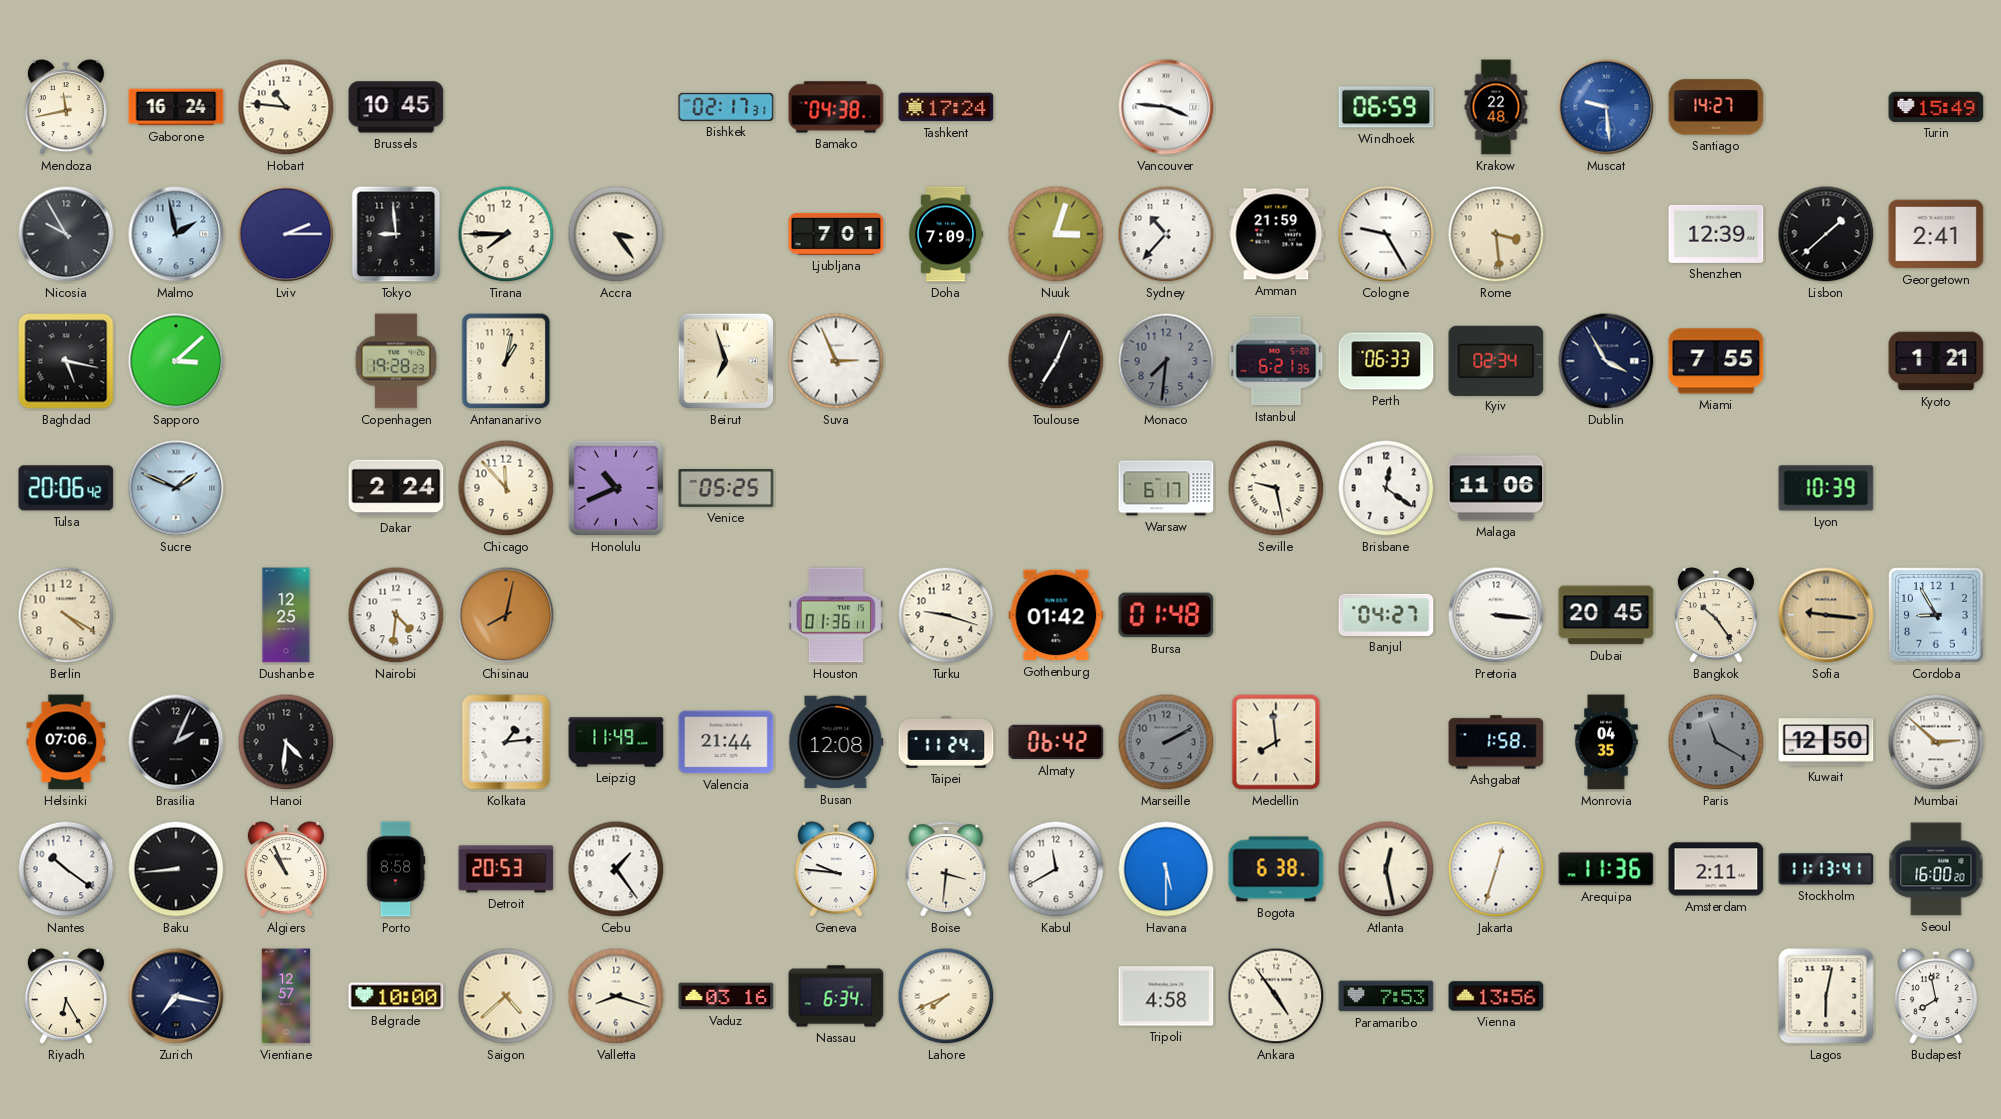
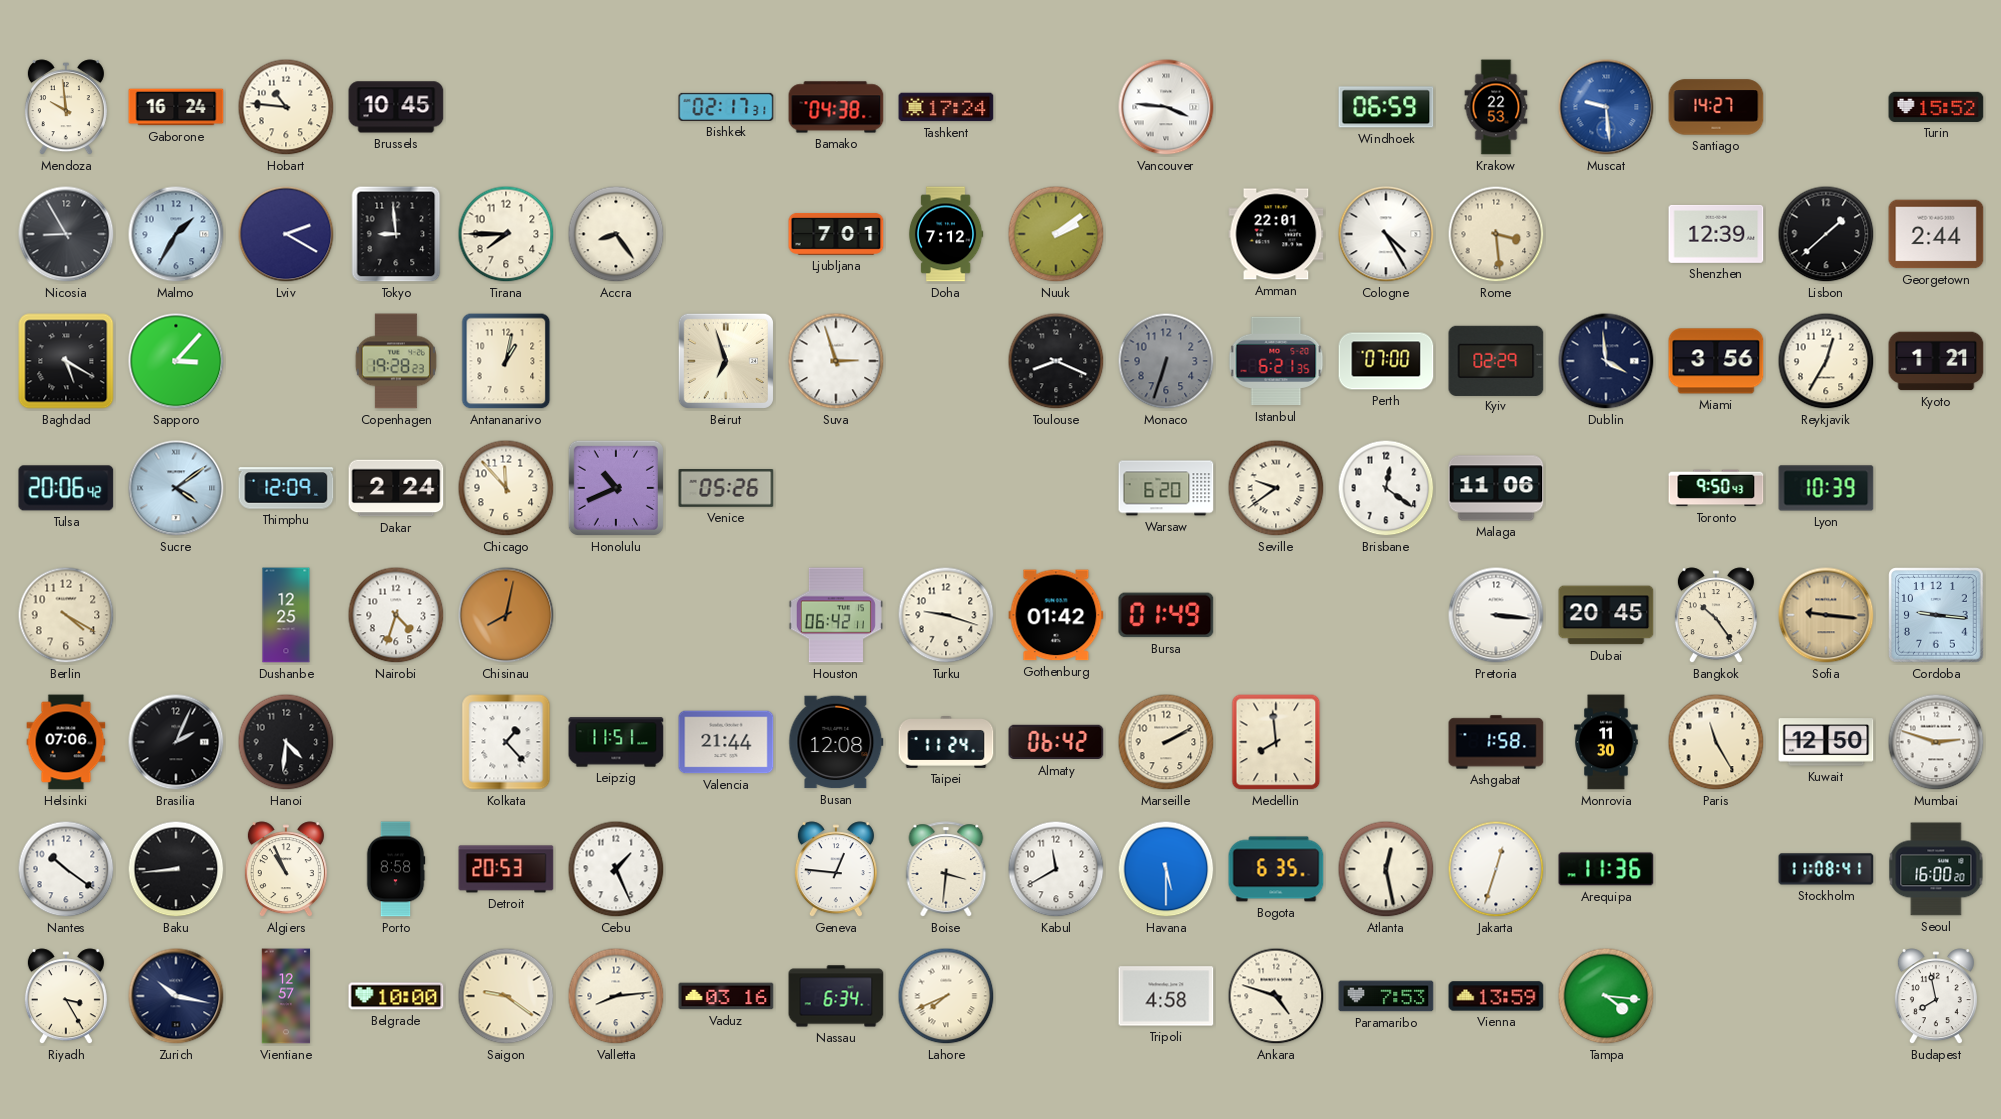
Mendoza: 11:43 -> 9:59
Krakow: 22:48 -> 22:53
Turin: 15:49 -> 15:52
Nicosia: 9:55 -> 8:55
Malmo: 1:58 -> 1:35
Lviv: 2:15 -> 2:20
Accra: 3:24 -> 8:24
Doha: 7:09 -> 7:12
Nuuk: 3:03 -> 2:09
Sydney: 10:37 -> none
Amman: 21:59 -> 22:01
Cologne: 9:25 -> 4:25
Georgetown: 2:41 -> 2:44
Baghdad: 5:17 -> 5:20
Sapporo: 3:08 -> 3:07
Suva: 2:56 -> 2:57
Toulouse: 7:04 -> 8:19
Monaco: 7:31 -> 6:33
Perth: 06:33 -> 07:00
Kyiv: 02:34 -> 02:29
Dublin: 3:55 -> 3:59
Miami: 7:55 -> 3:56
Reykjavik: none -> 12:35
Sucre: 1:49 -> 4:09
Thimphu: none -> 12:09
Venice: 05:25 -> 05:26
Warsaw: 6:17 -> 6:20
Seville: 9:28 -> 9:39
Toronto: none -> 9:50
Nairobi: 4:31 -> 4:33
Houston: 01:36 -> 06:42
Bursa: 01:48 -> 01:49
Banjul: 04:27 -> none
Cordoba: 8:55 -> 9:16
Kolkata: 1:14 -> 1:23
Leipzig: 11:49 -> 11:51
Marseille dial: grey -> cream
Monrovia: 04:35 -> 11:30
Paris: 11:20 -> 11:25
Paris dial: grey -> cream
Mumbai: 2:52 -> 2:48
Cebu: 1:24 -> 1:26
Geneva: 9:46 -> 12:46
Bogota: 6:38 -> 6:35
Amsterdam: 2:11 -> none
Stockholm: 11:13 -> 11:08
Riyadh: 6:25 -> 3:25
Zurich: 7:17 -> 10:17
Saigon: 4:38 -> 9:21
Valletta: 8:18 -> 8:14
Ankara: 4:54 -> 4:48
Vienna: 13:56 -> 13:59
Tampa: none -> 4:16
Lagos: 6:02 -> none
